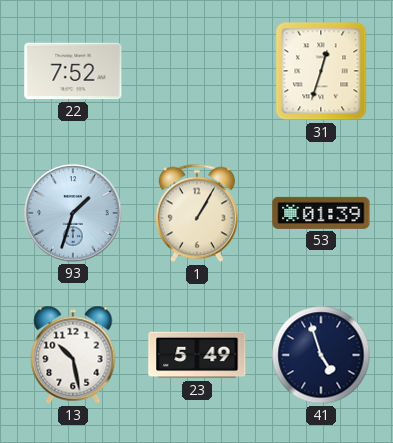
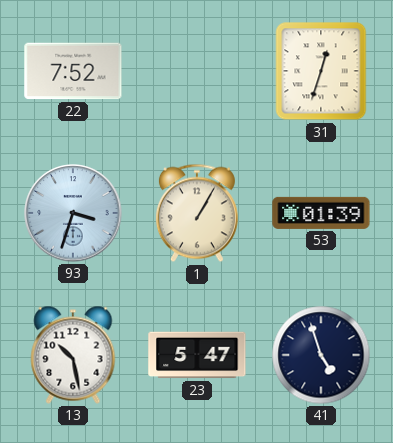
93: 1:33 -> 3:33
23: 5:49 -> 5:47
